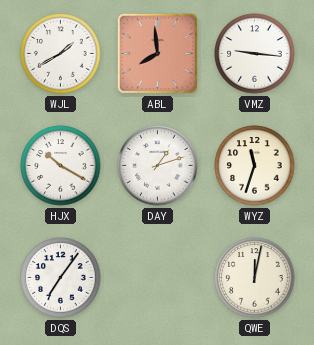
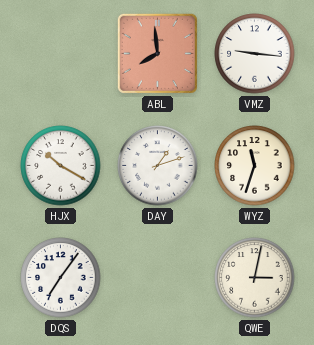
WJL: 1:40 -> none
QWE: 12:02 -> 3:02
